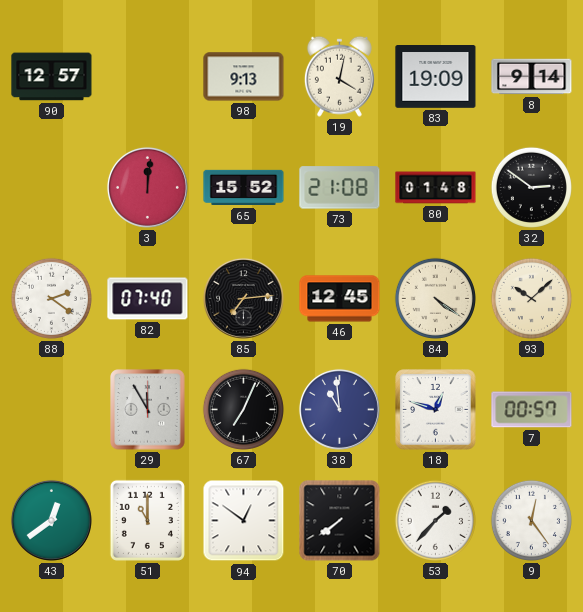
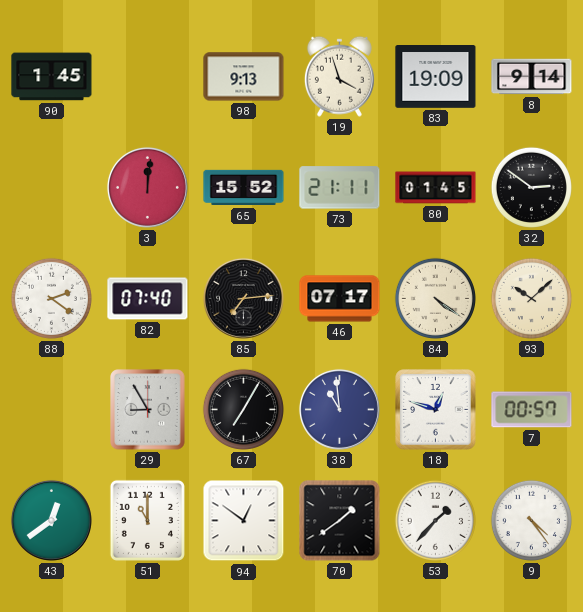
90: 12:57 -> 1:45
19: 4:02 -> 3:57
73: 21:08 -> 21:11
80: 01:48 -> 01:45
46: 12:45 -> 07:17
29: 11:55 -> 8:55
67: 7:04 -> 7:05
70: 7:39 -> 1:39
9: 12:24 -> 4:24
